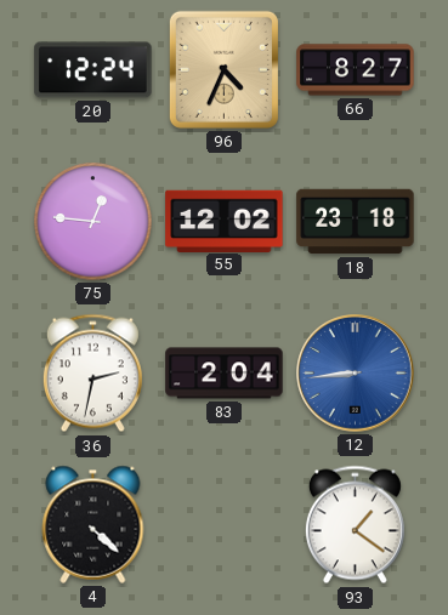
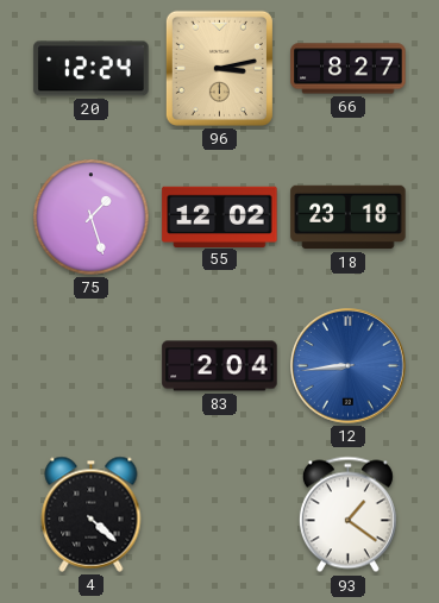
96: 4:34 -> 3:13
75: 12:46 -> 1:27
36: 2:32 -> none
